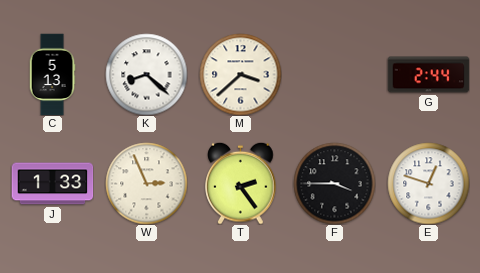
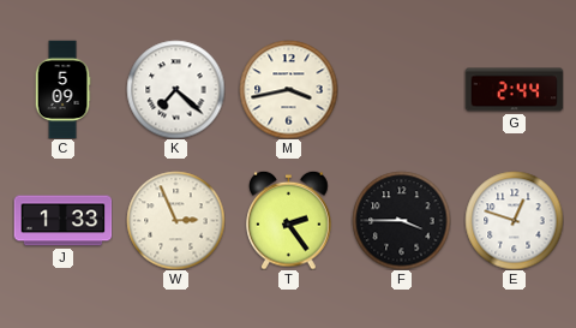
C: 5:13 -> 5:09
K: 8:22 -> 7:22
M: 3:38 -> 3:43
